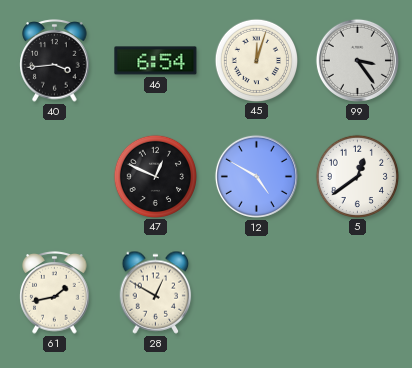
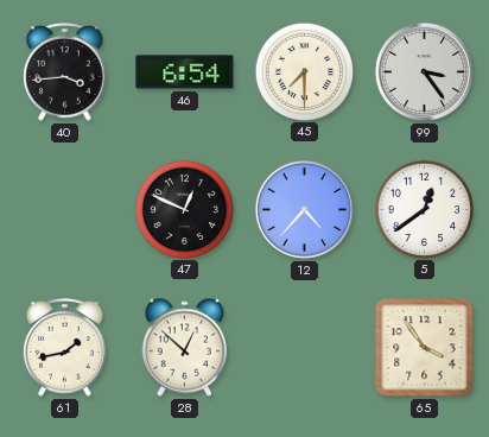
45: 12:03 -> 7:30
12: 4:50 -> 4:37
28: 12:50 -> 12:52
65: none -> 3:54
